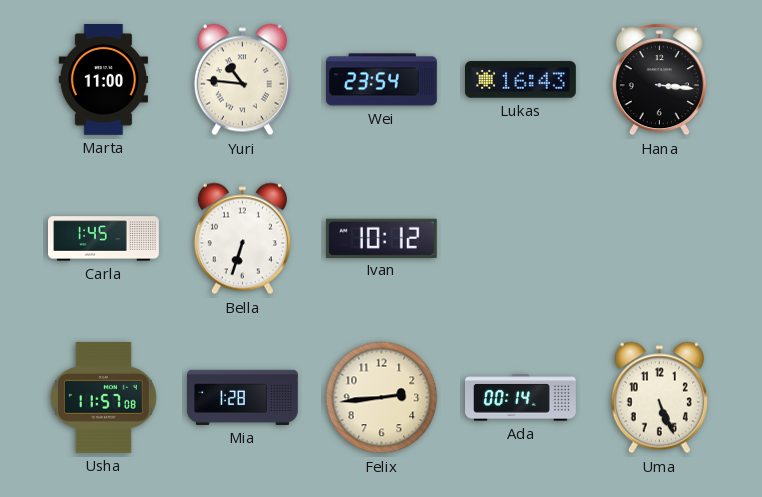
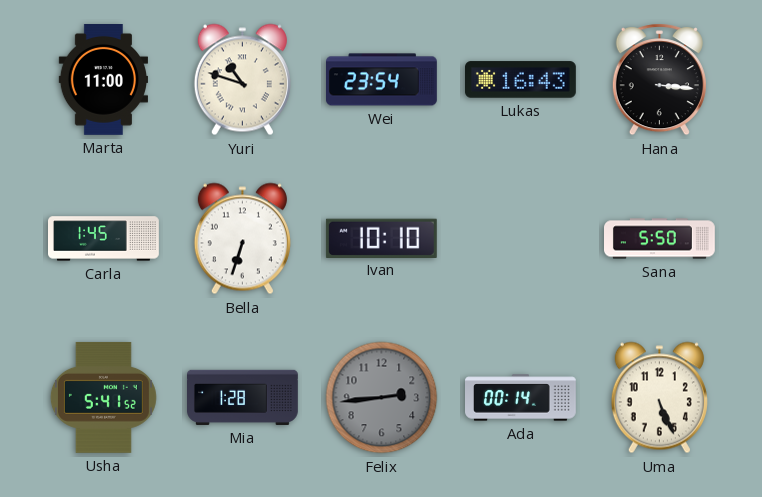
Yuri: 10:46 -> 10:48
Ivan: 10:12 -> 10:10
Sana: none -> 5:50
Usha: 11:57 -> 5:41
Felix dial: cream -> grey
